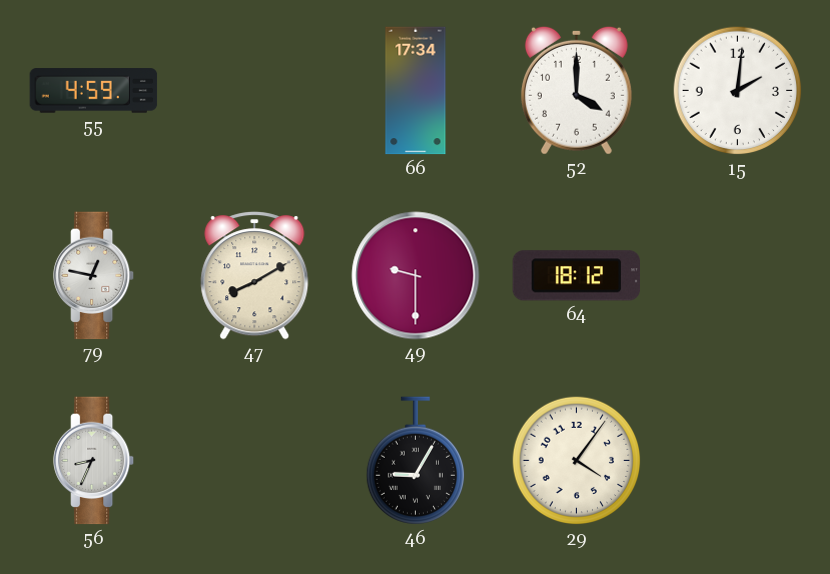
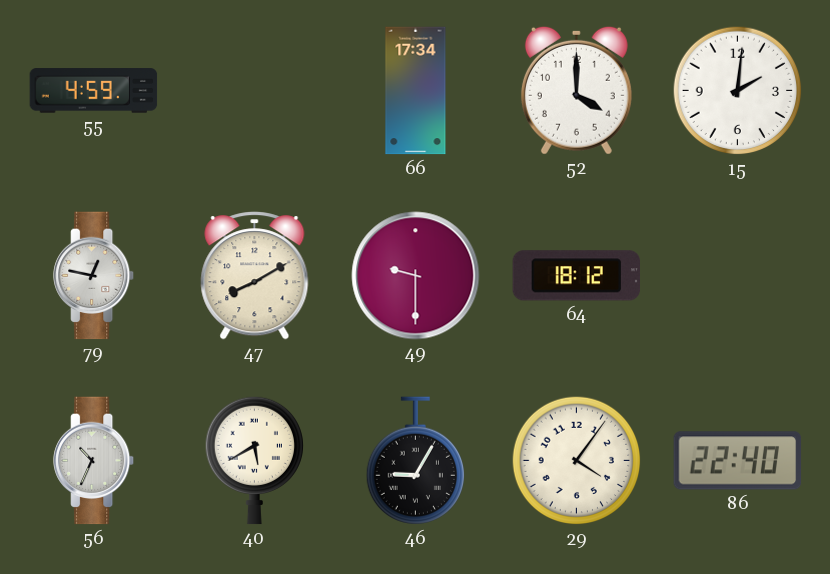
56: 8:34 -> 10:34
40: none -> 5:40
86: none -> 22:40
